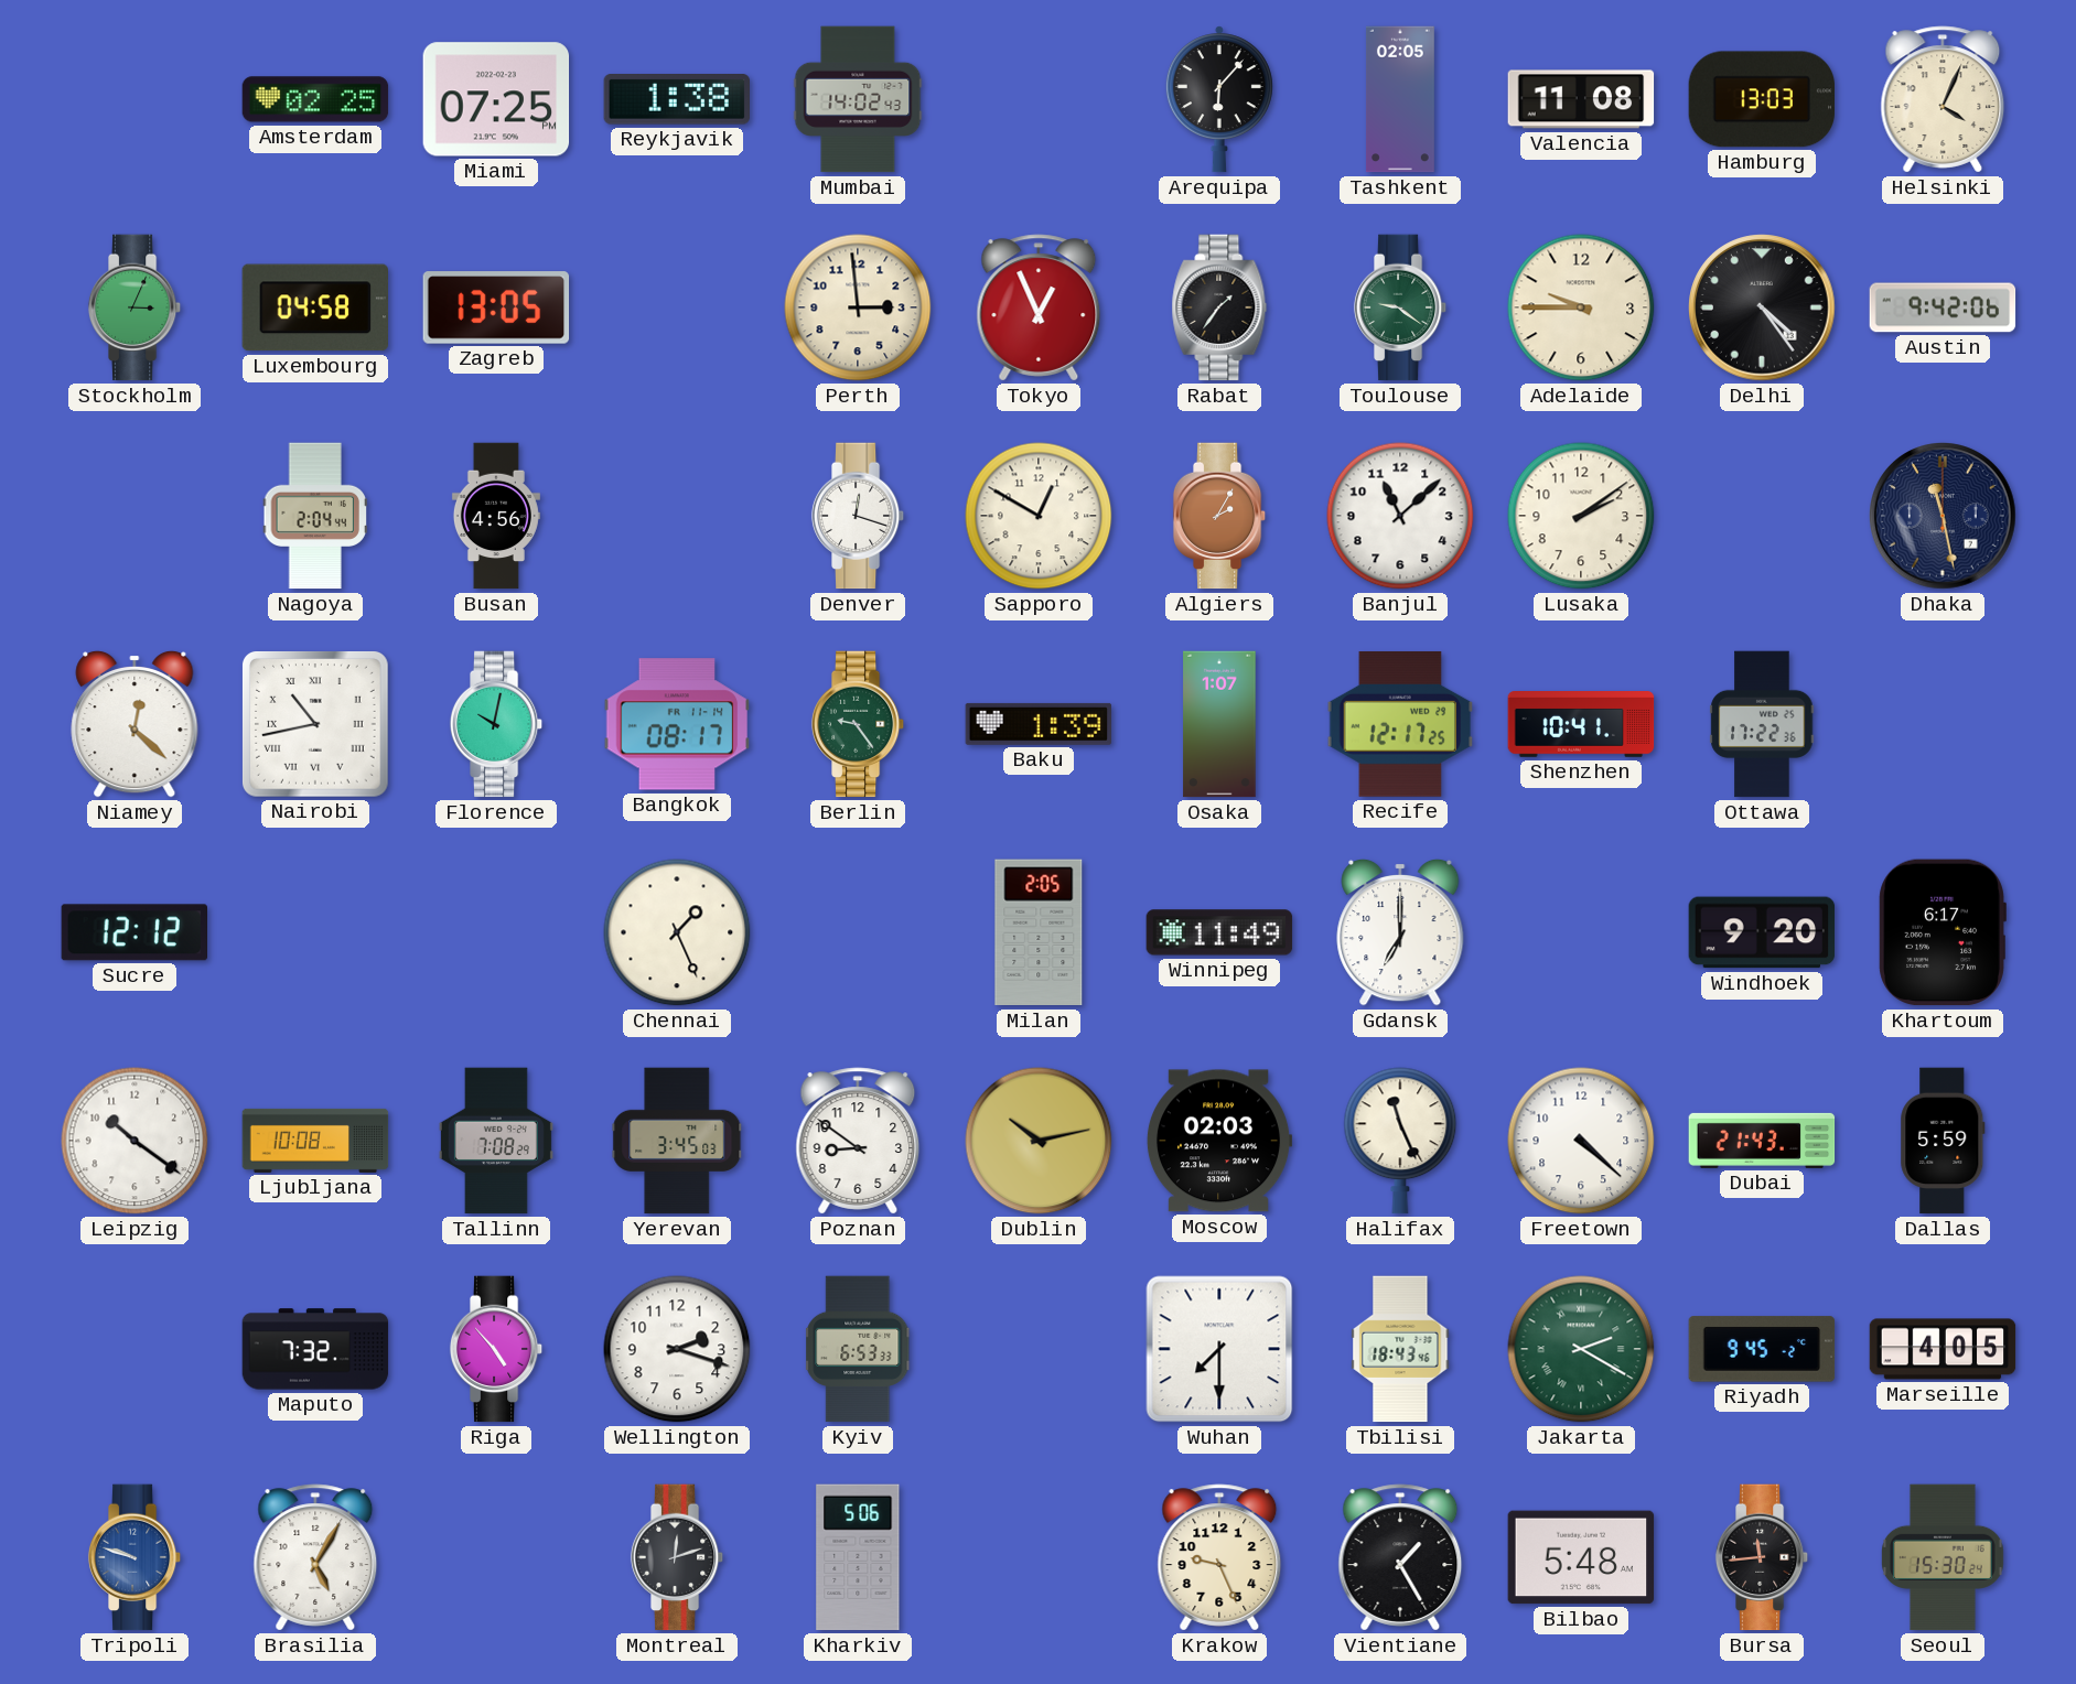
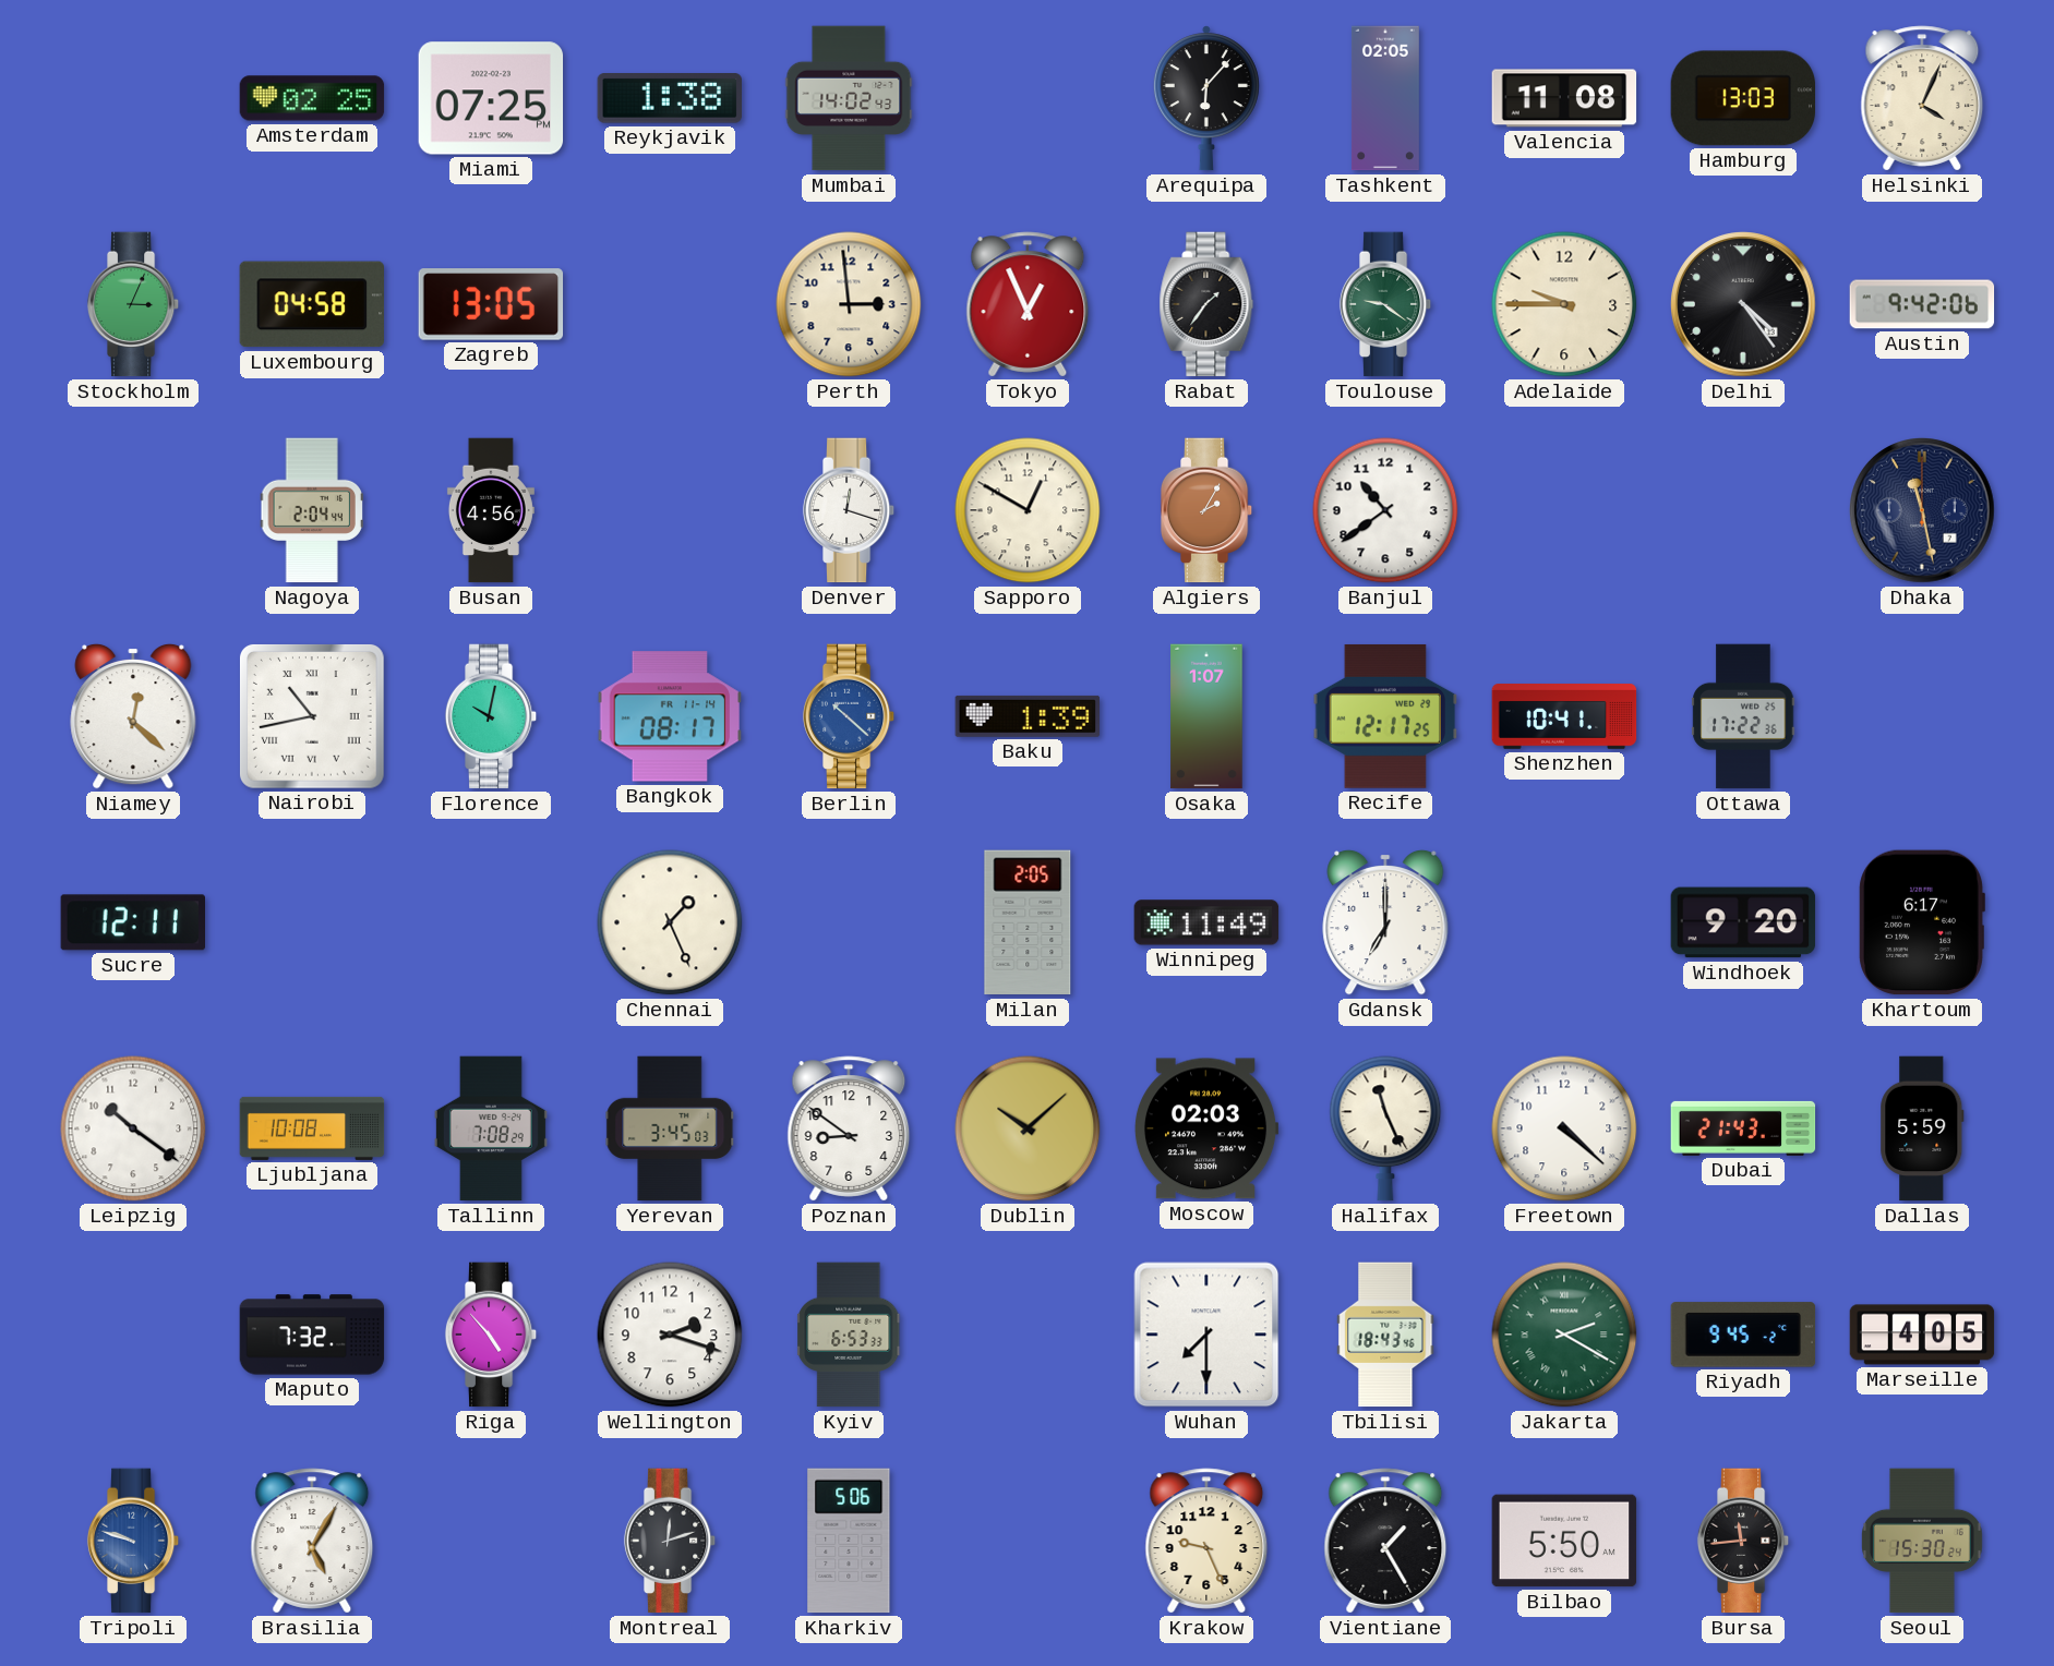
Banjul: 11:08 -> 10:39
Lusaka: 2:09 -> none
Berlin: 9:24 -> 10:22
Berlin dial: green -> blue
Sucre: 12:12 -> 12:11
Dublin: 10:13 -> 10:08
Bilbao: 5:48 -> 5:50
